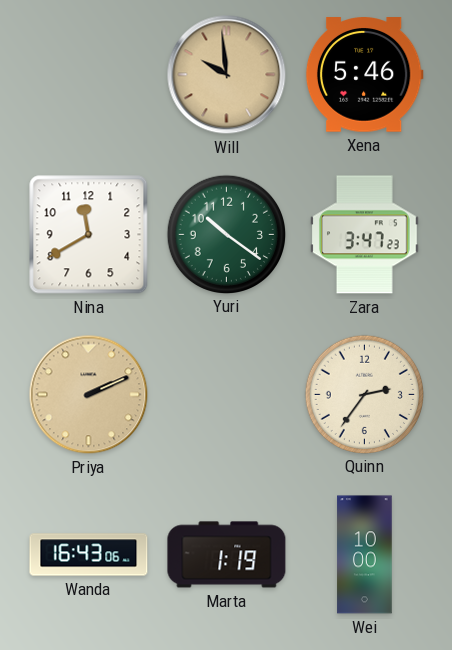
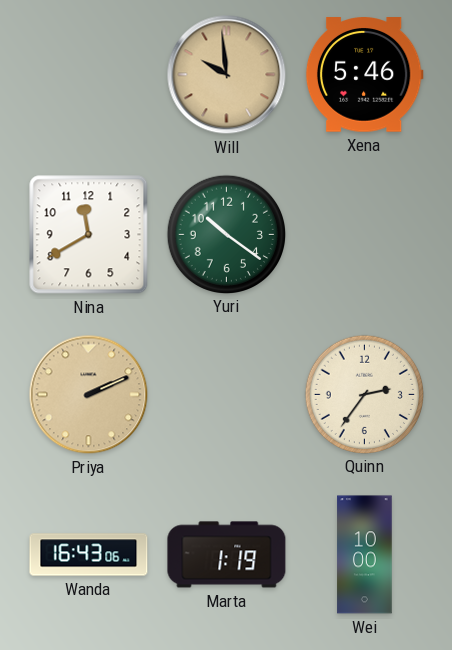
Zara: 3:47 -> none
